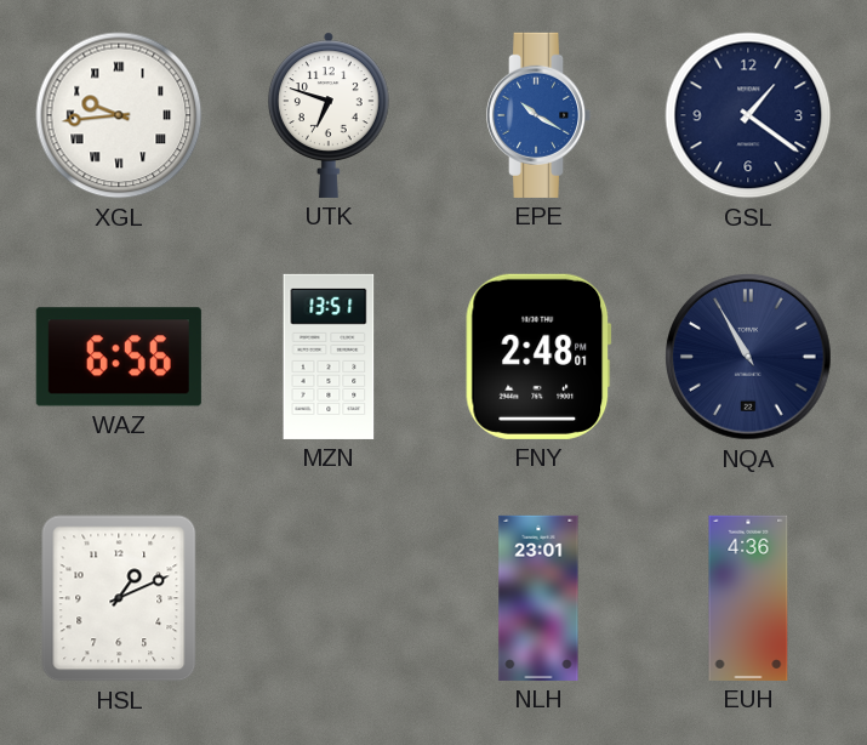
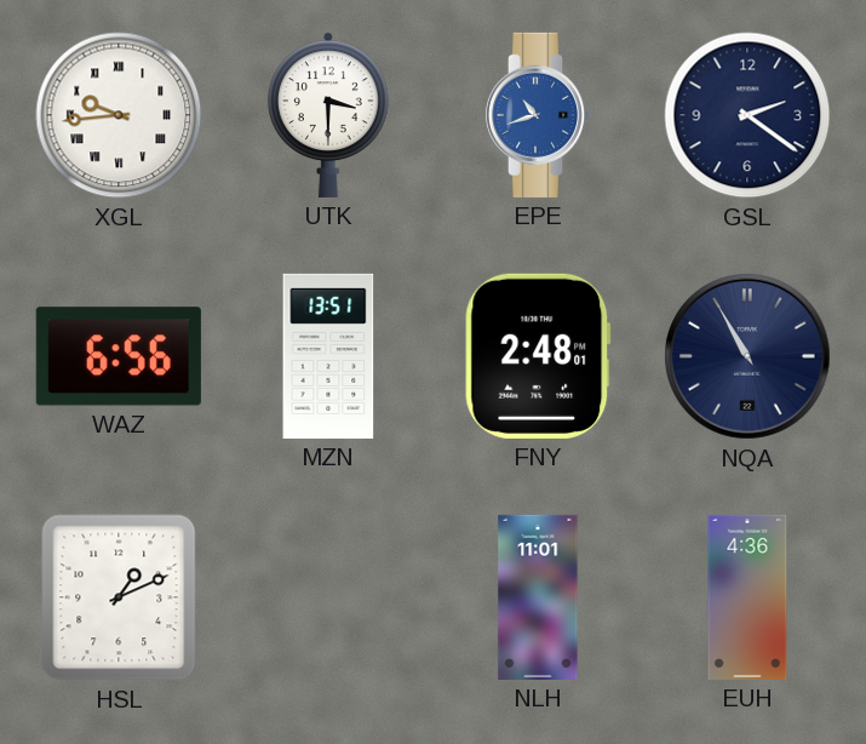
UTK: 6:48 -> 3:30
EPE: 10:20 -> 10:42
GSL: 1:21 -> 2:21
NLH: 23:01 -> 11:01
